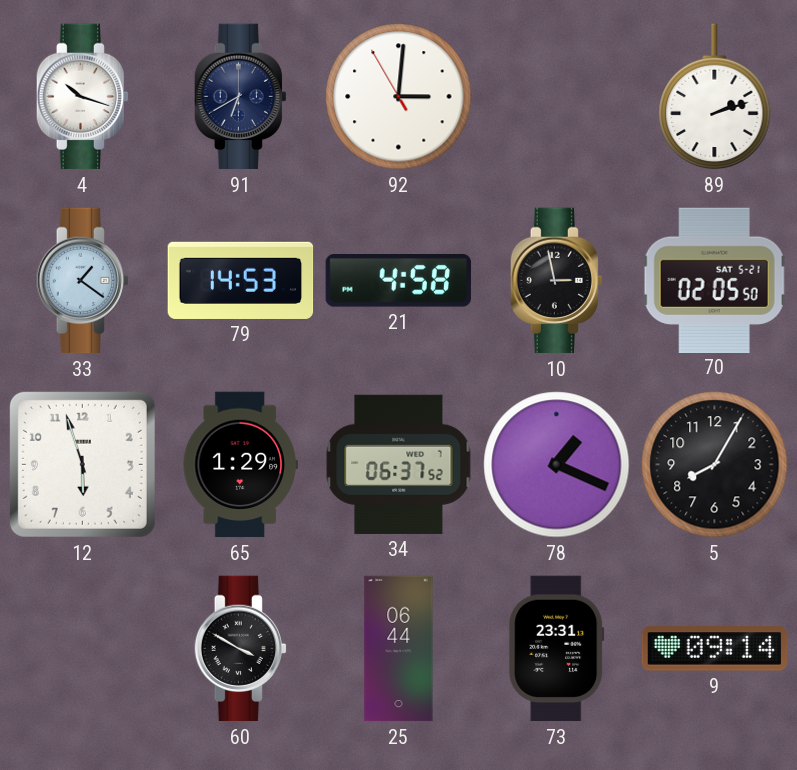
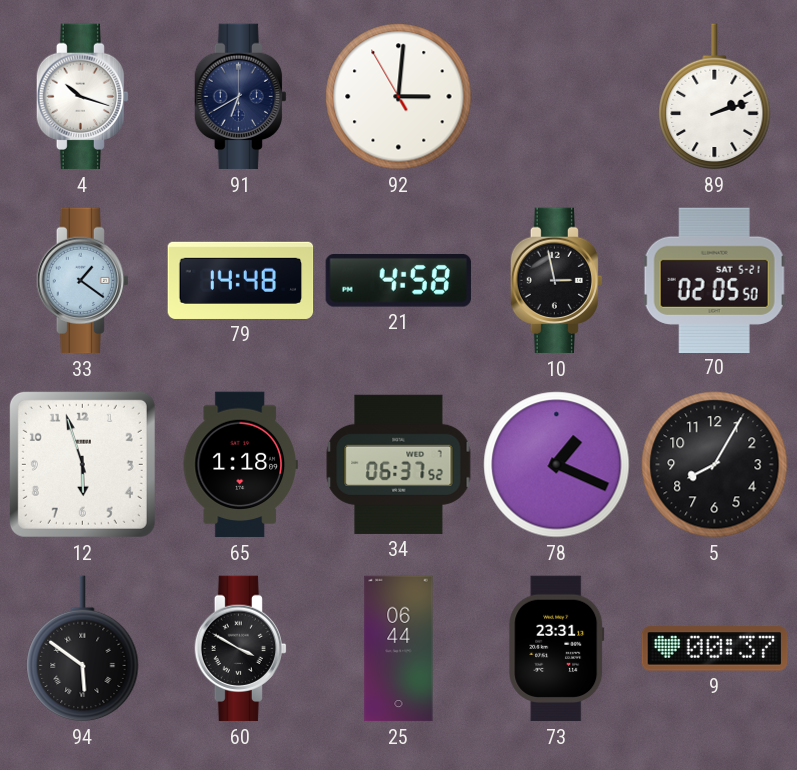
79: 14:53 -> 14:48
65: 1:29 -> 1:18
94: none -> 5:51
9: 09:14 -> 00:37
